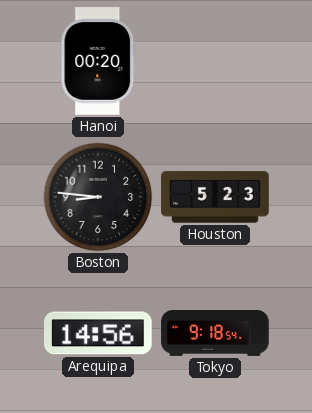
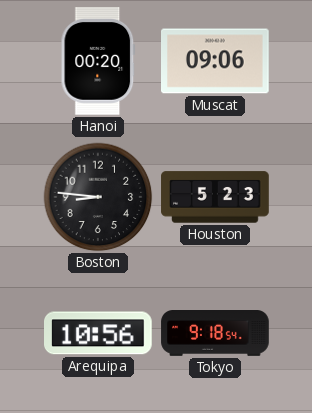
Muscat: none -> 09:06
Arequipa: 14:56 -> 10:56
